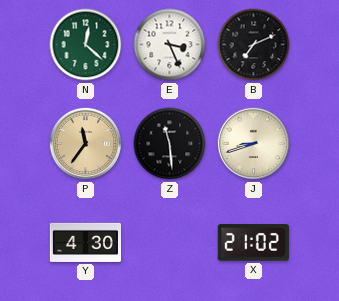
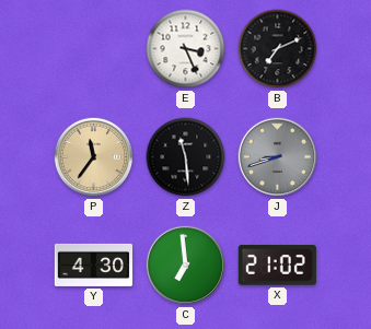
N: 12:22 -> none
J dial: cream -> grey
C: none -> 6:59
